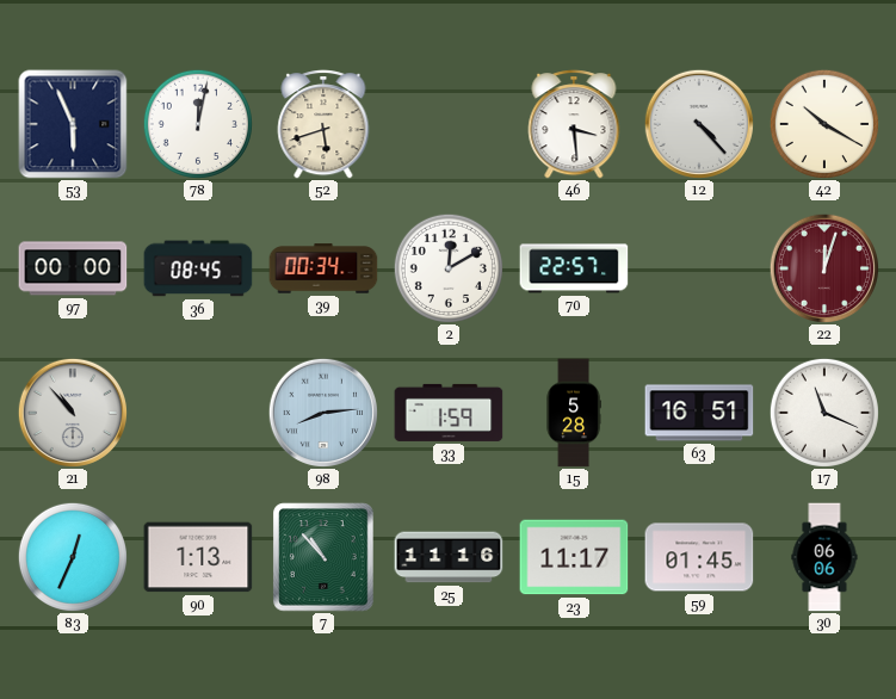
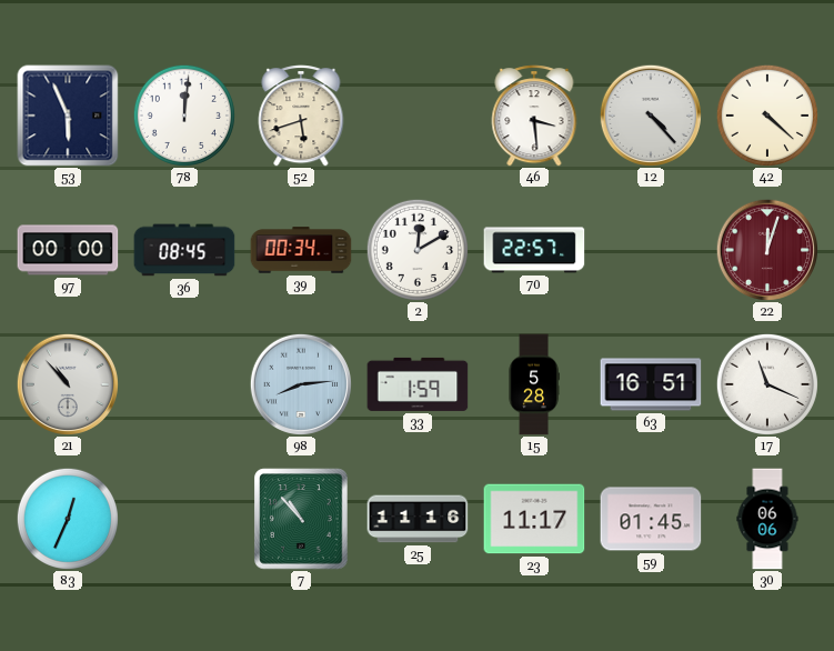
78: 12:02 -> 12:01
42: 10:20 -> 4:22
90: 1:13 -> none
